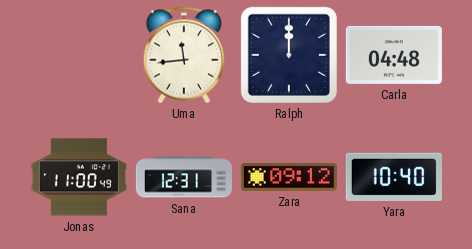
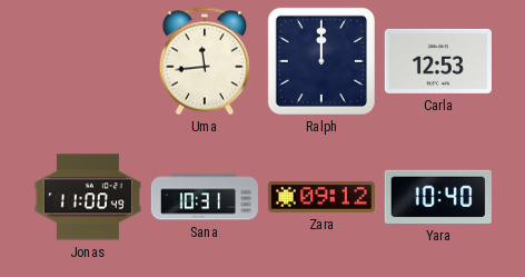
Carla: 04:48 -> 12:53
Sana: 12:31 -> 10:31
